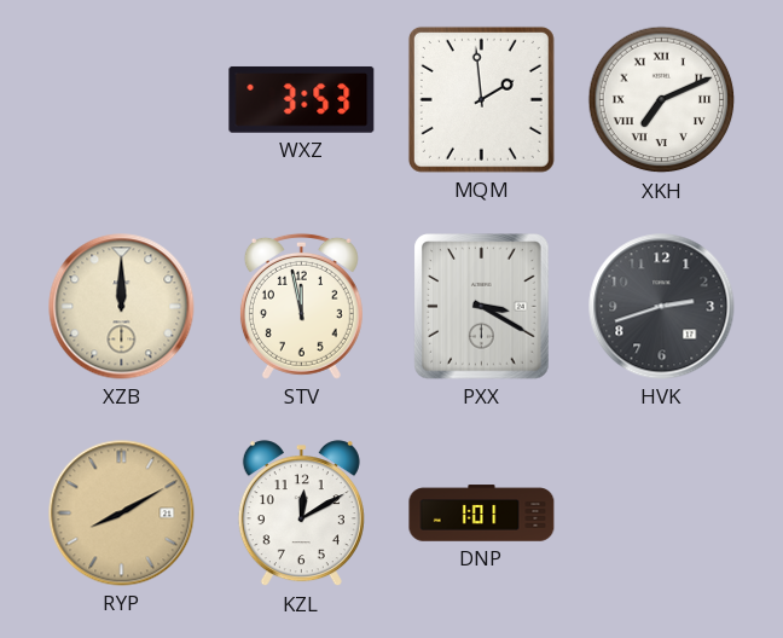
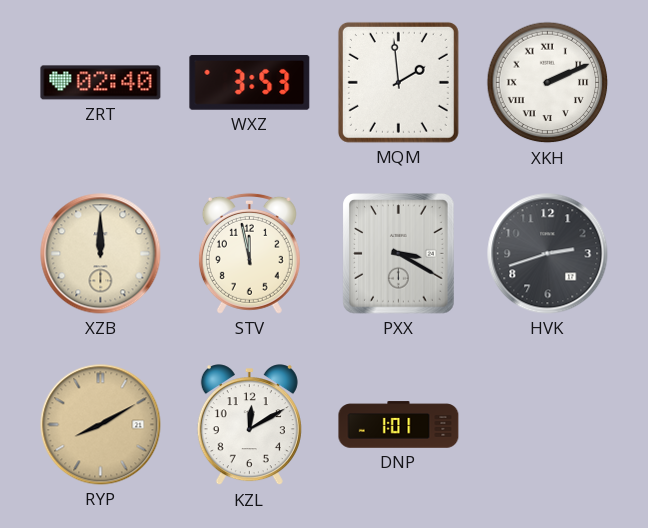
ZRT: none -> 02:40
XKH: 7:11 -> 2:11
